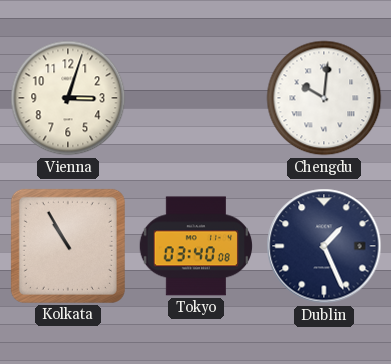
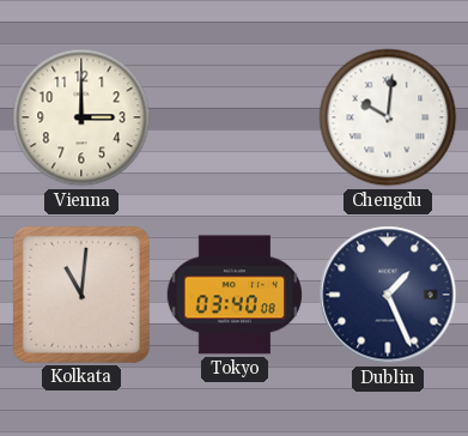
Vienna: 3:03 -> 3:00
Kolkata: 10:55 -> 11:01
